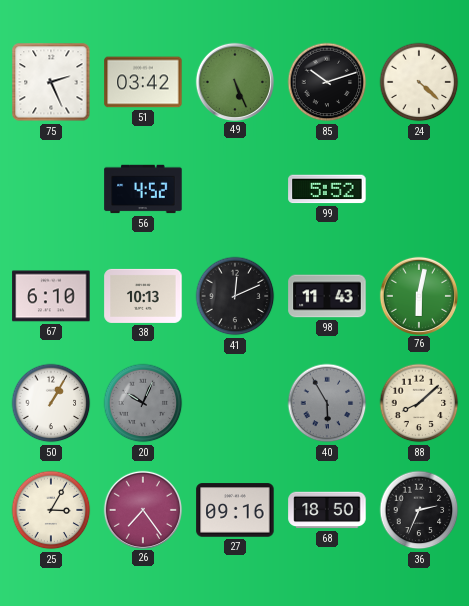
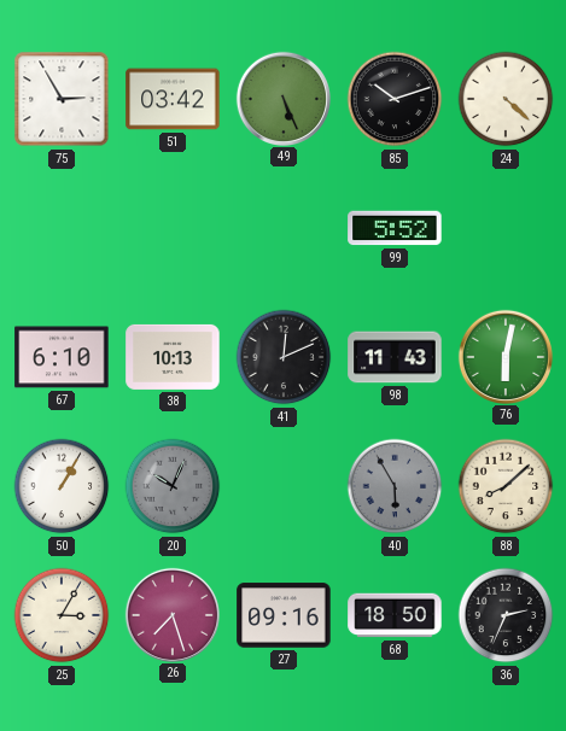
75: 2:26 -> 2:55
56: 4:52 -> none
26: 7:24 -> 7:27
